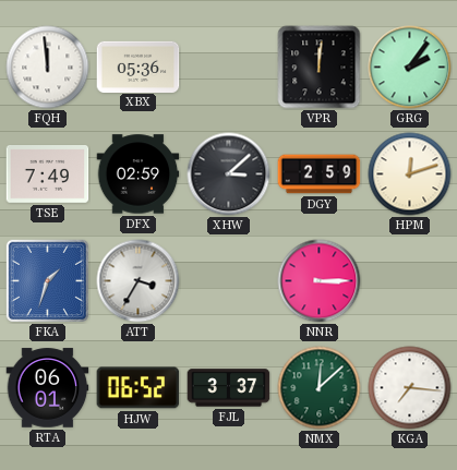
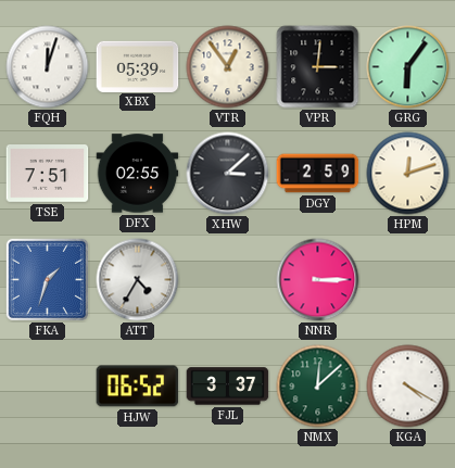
FQH: 11:59 -> 12:03
XBX: 05:36 -> 05:39
VTR: none -> 12:54
VPR: 12:01 -> 3:01
GRG: 2:06 -> 6:06
TSE: 7:49 -> 7:51
DFX: 02:59 -> 02:55
ATT: 3:35 -> 4:35
RTA: 06:01 -> none
KGA: 7:16 -> 4:20
